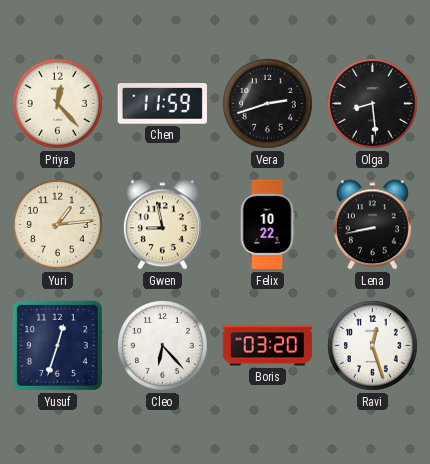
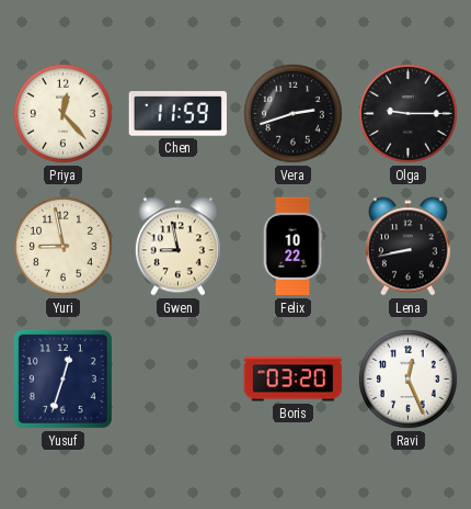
Olga: 8:29 -> 9:15
Yuri: 1:14 -> 8:58
Cleo: 6:23 -> none
Ravi: 12:27 -> 12:26
